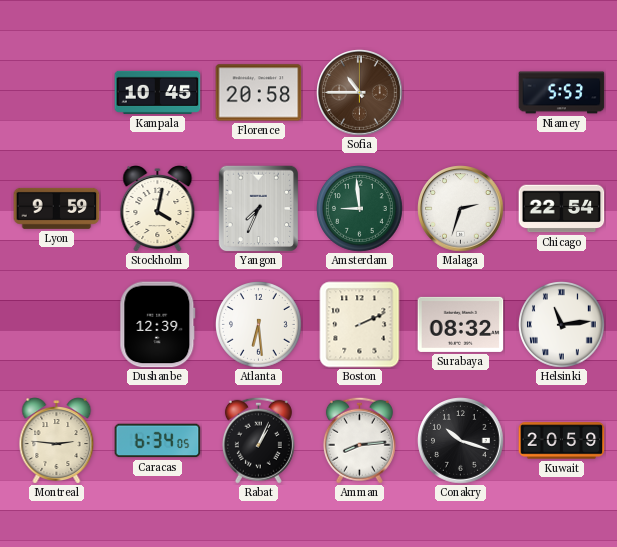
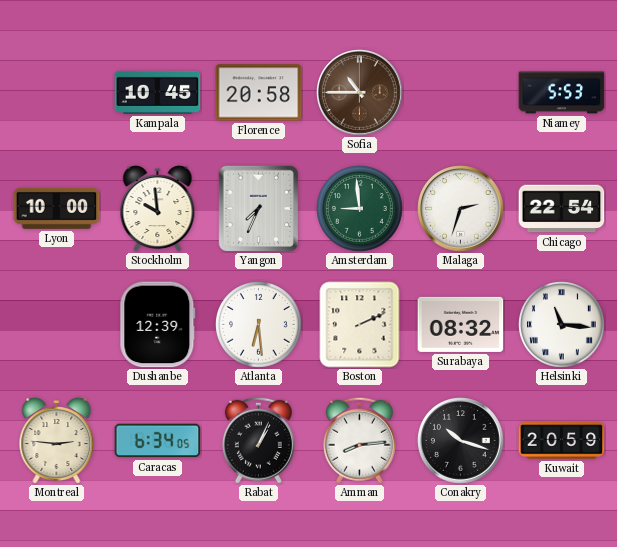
Lyon: 9:59 -> 10:00
Stockholm: 4:02 -> 9:59
Helsinki: 11:14 -> 11:16
